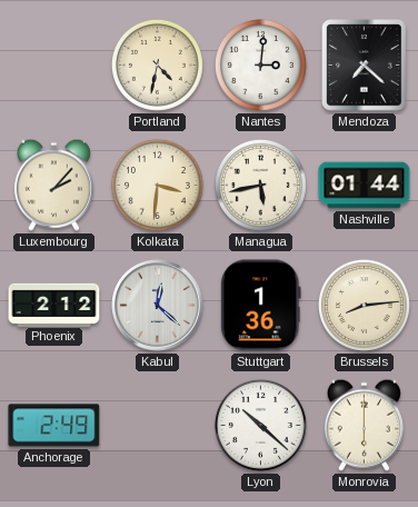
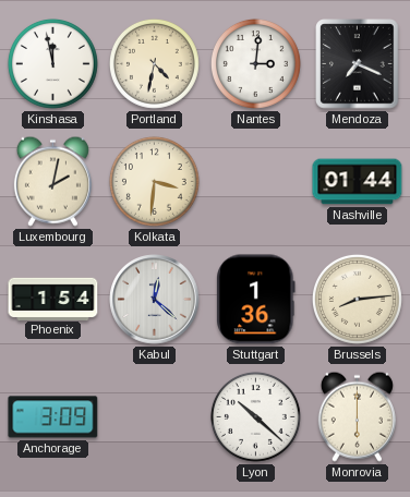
Kinshasa: none -> 11:58
Mendoza: 7:22 -> 7:19
Luxembourg: 2:07 -> 2:02
Managua: 5:43 -> none
Phoenix: 2:12 -> 1:54
Anchorage: 2:49 -> 3:09
